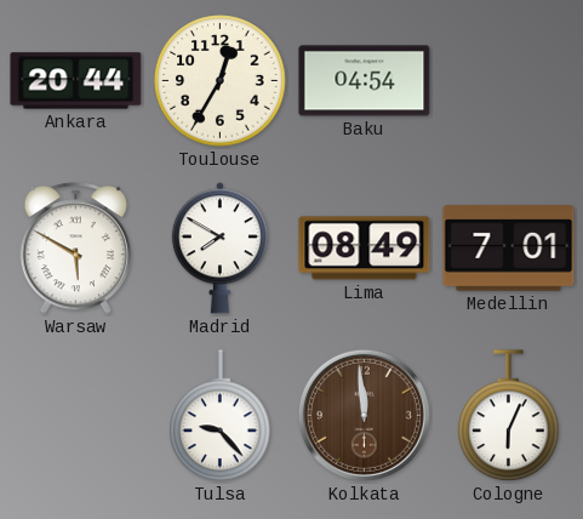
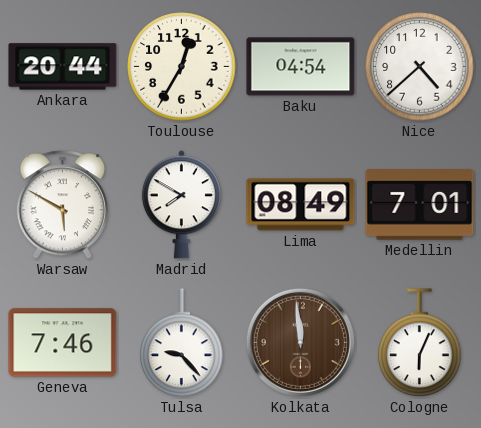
Nice: none -> 4:38
Geneva: none -> 7:46
